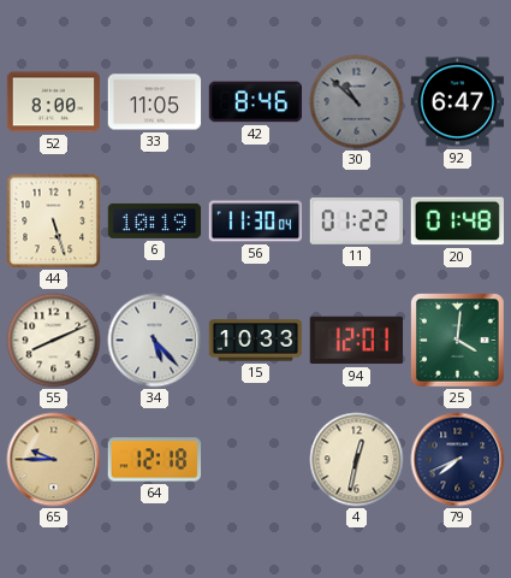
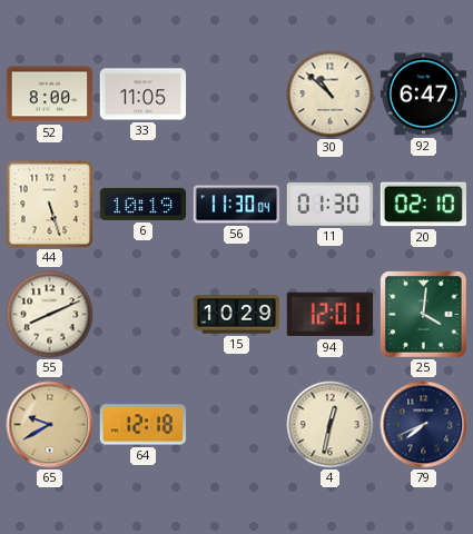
42: 8:46 -> none
30 dial: grey -> cream
11: 01:22 -> 01:30
20: 01:48 -> 02:10
34: 5:23 -> none
15: 10:33 -> 10:29
65: 9:45 -> 9:40
